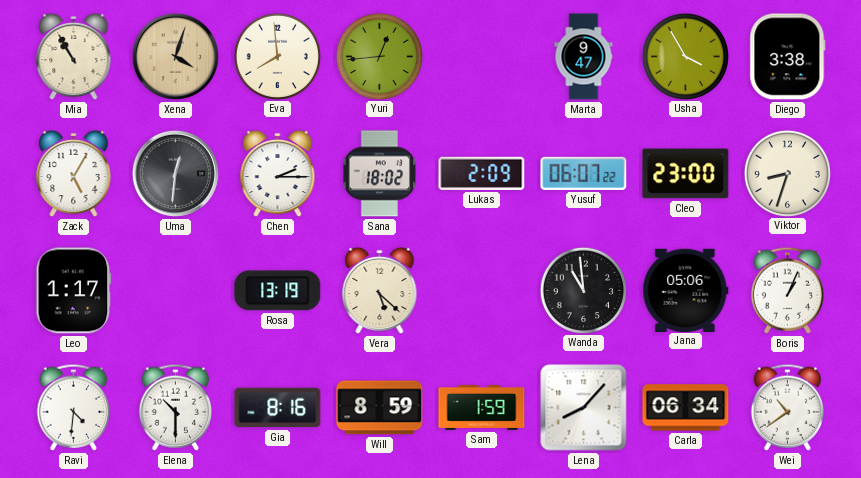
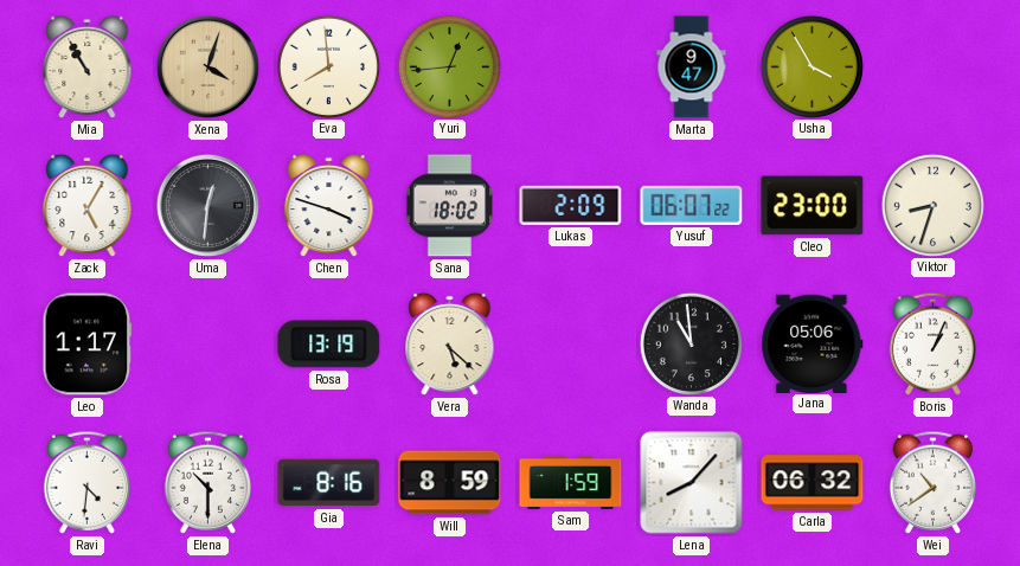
Diego: 3:38 -> none
Chen: 2:15 -> 3:48
Carla: 06:34 -> 06:32
